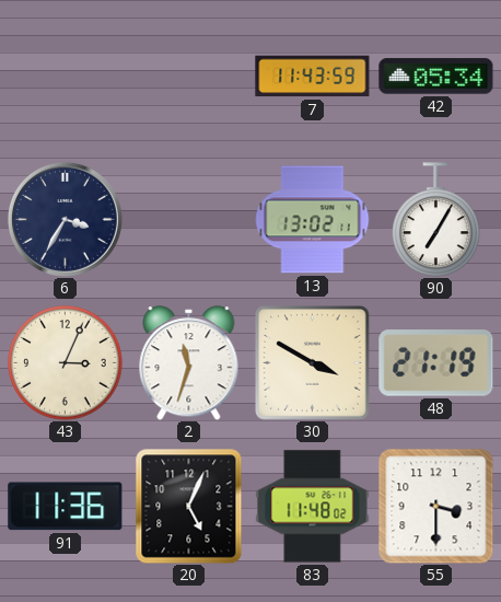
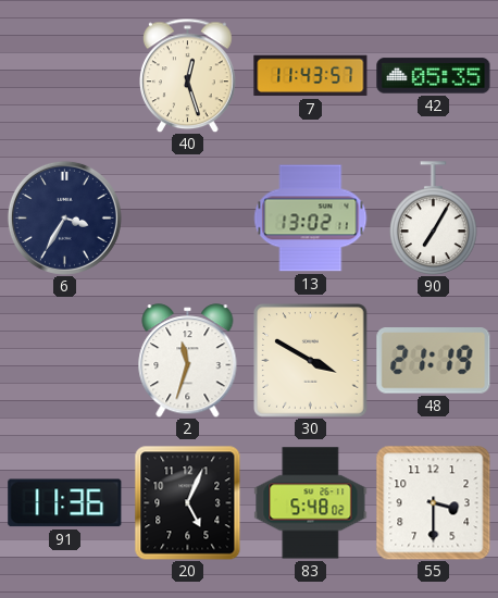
40: none -> 12:27
7: 11:43:59 -> 11:43:57
42: 05:34 -> 05:35
43: 3:04 -> none
83: 11:48 -> 5:48
